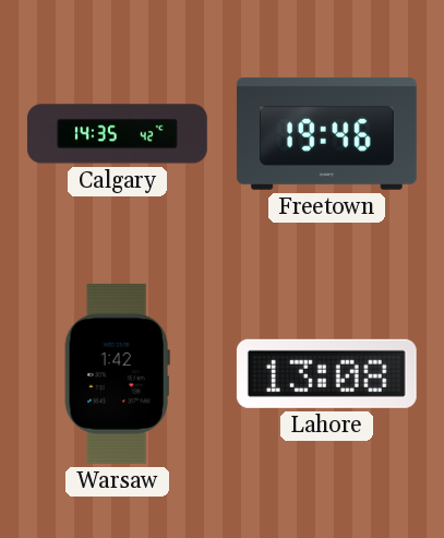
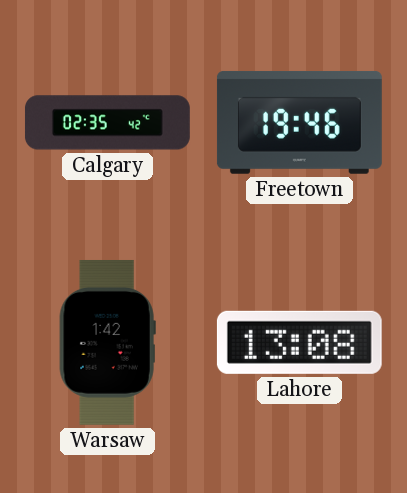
Calgary: 14:35 -> 02:35
